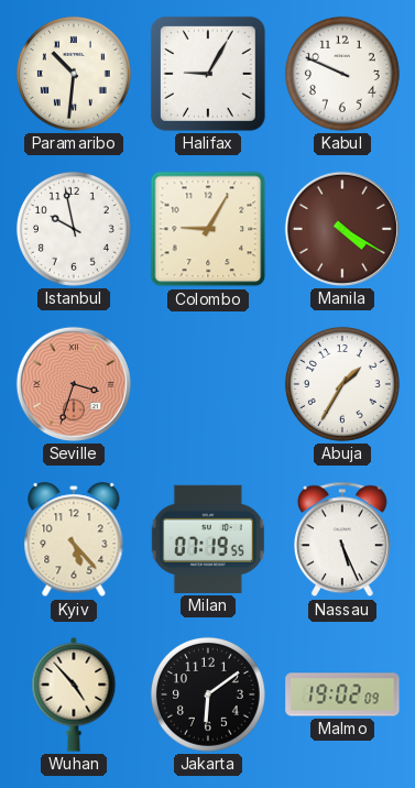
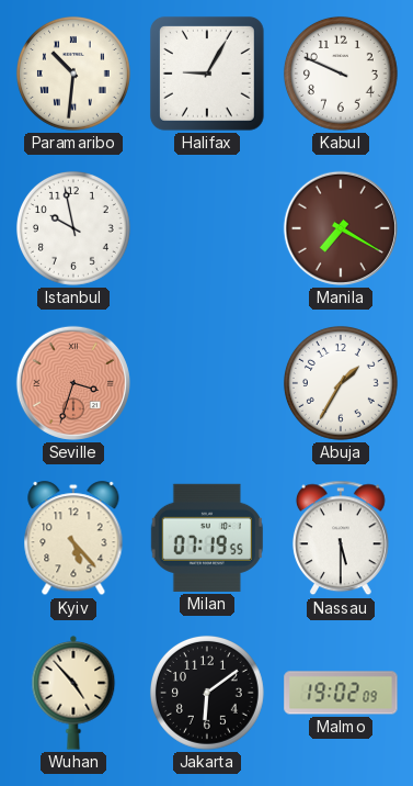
Colombo: 9:05 -> none
Manila: 4:20 -> 7:20
Nassau: 5:26 -> 5:30
